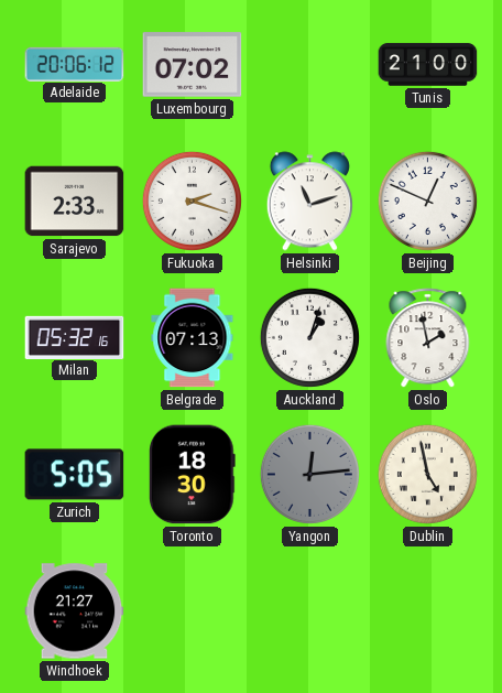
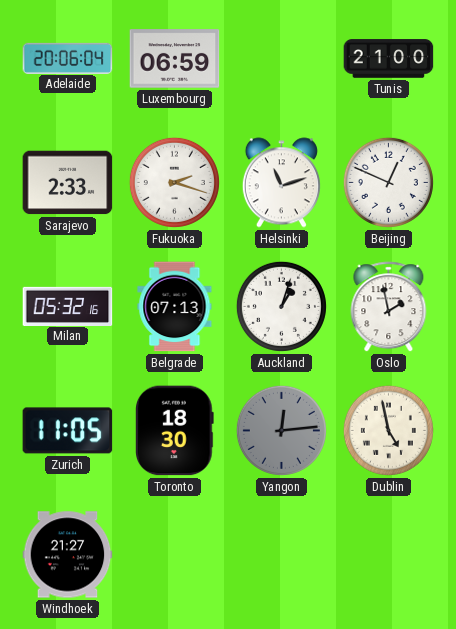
Adelaide: 20:06:12 -> 20:06:04
Luxembourg: 07:02 -> 06:59
Zurich: 5:05 -> 11:05
